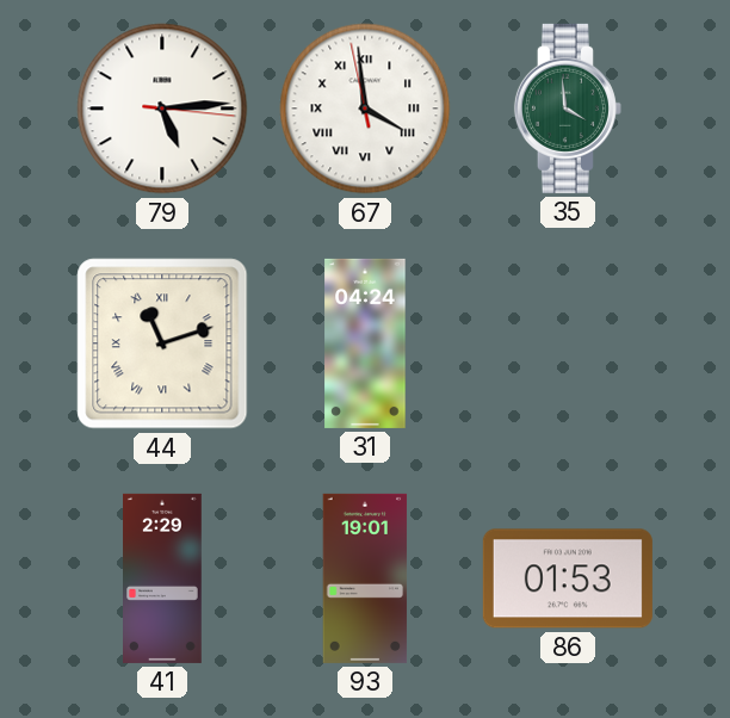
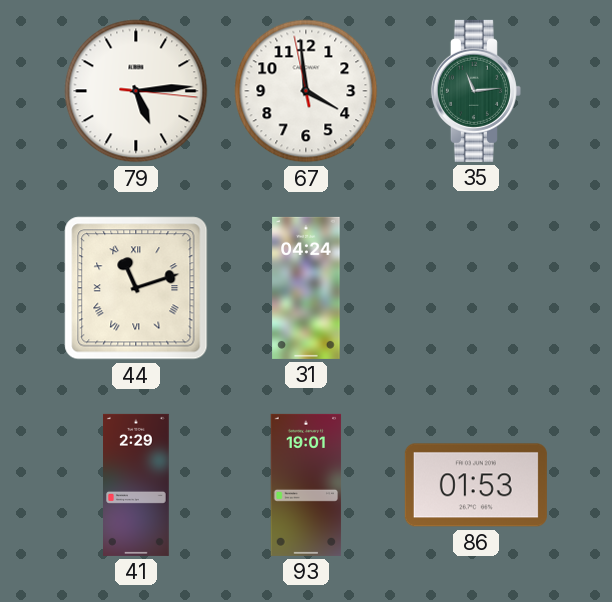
67 numerals: Roman -> Arabic
35: 3:59 -> 11:14
